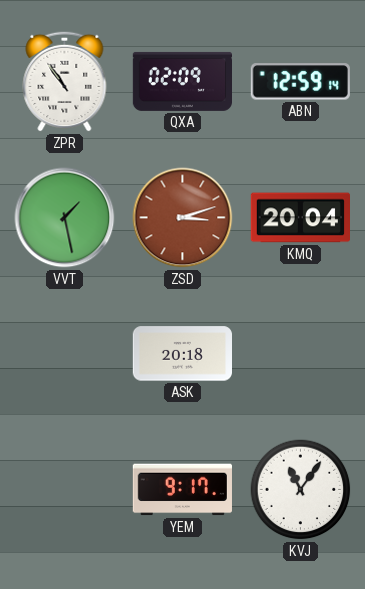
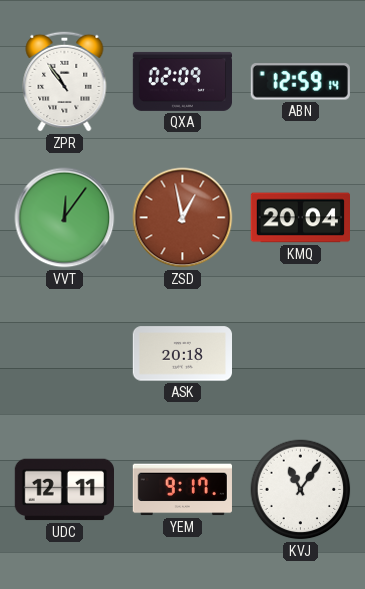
VVT: 1:28 -> 12:06
ZSD: 3:12 -> 12:58
UDC: none -> 12:11
